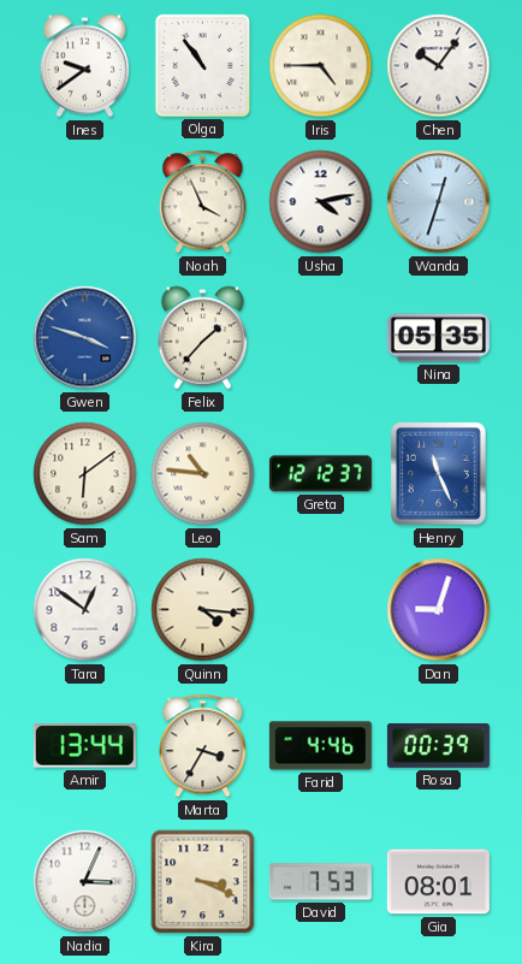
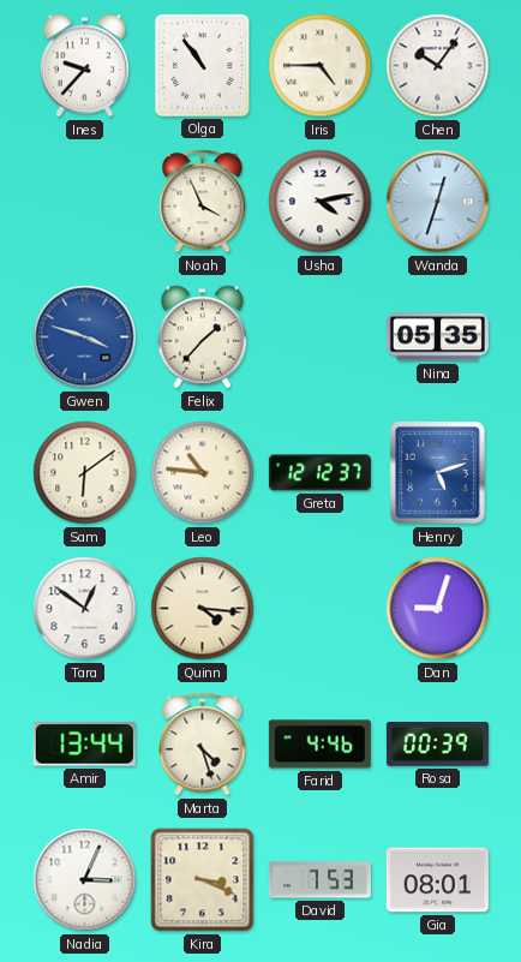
Ines: 9:39 -> 9:37
Henry: 11:26 -> 5:12
Marta: 3:35 -> 4:27
